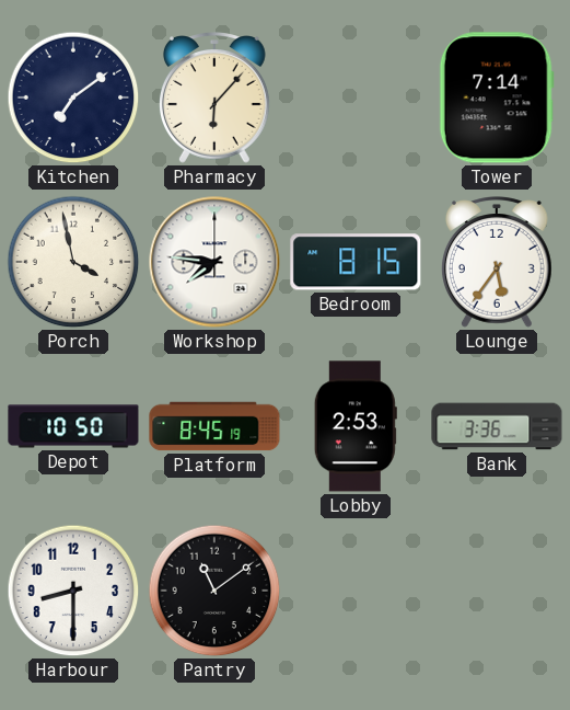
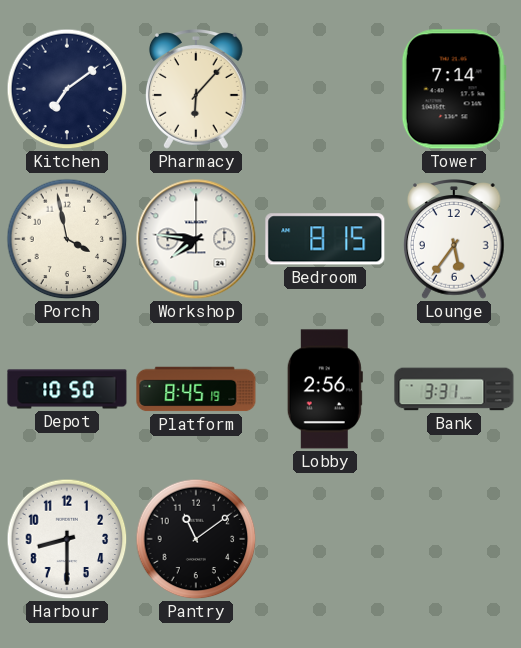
Lobby: 2:53 -> 2:56
Bank: 3:36 -> 3:31
